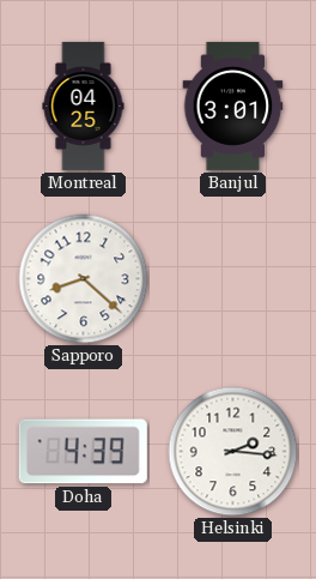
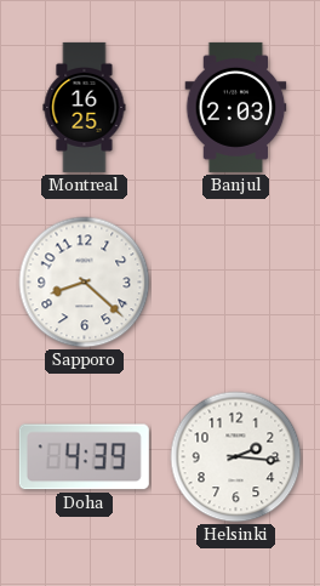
Montreal: 04:25 -> 16:25
Banjul: 3:01 -> 2:03
